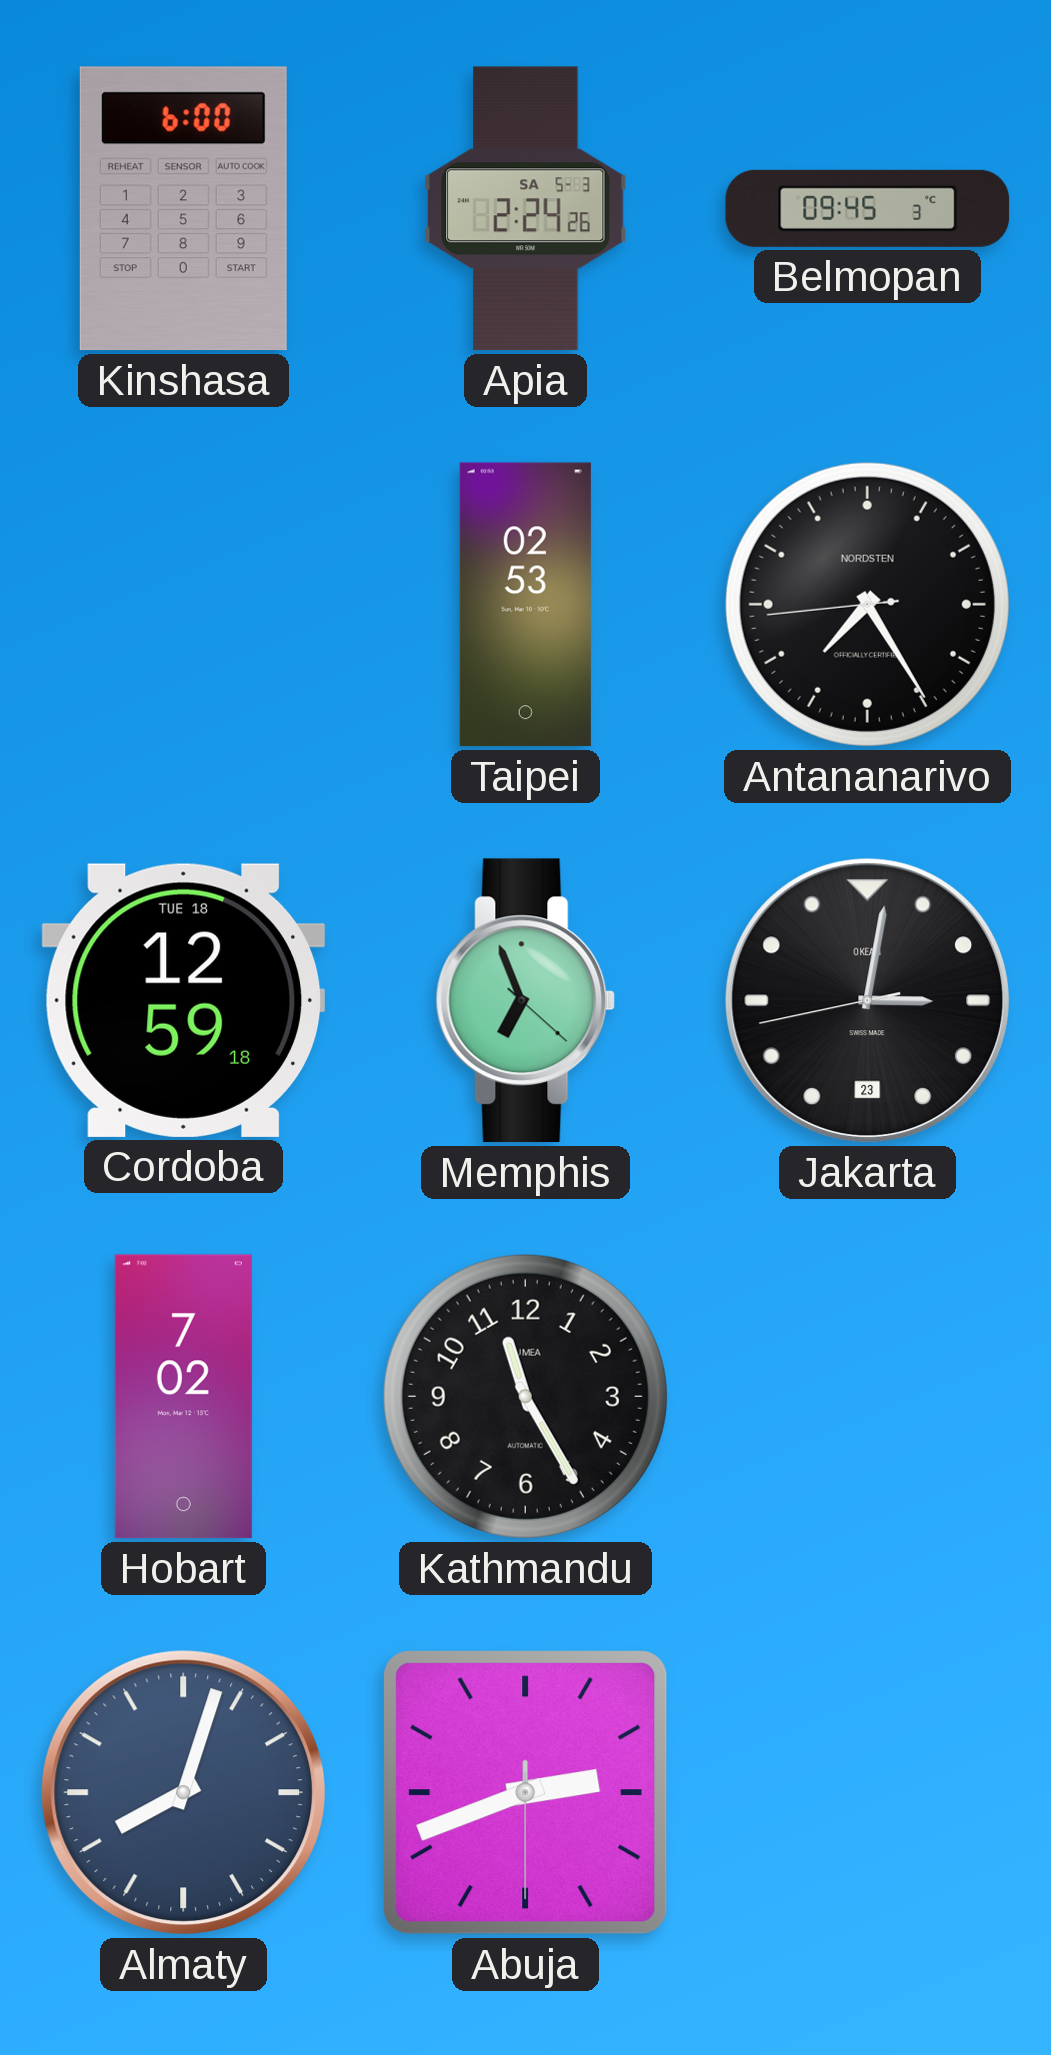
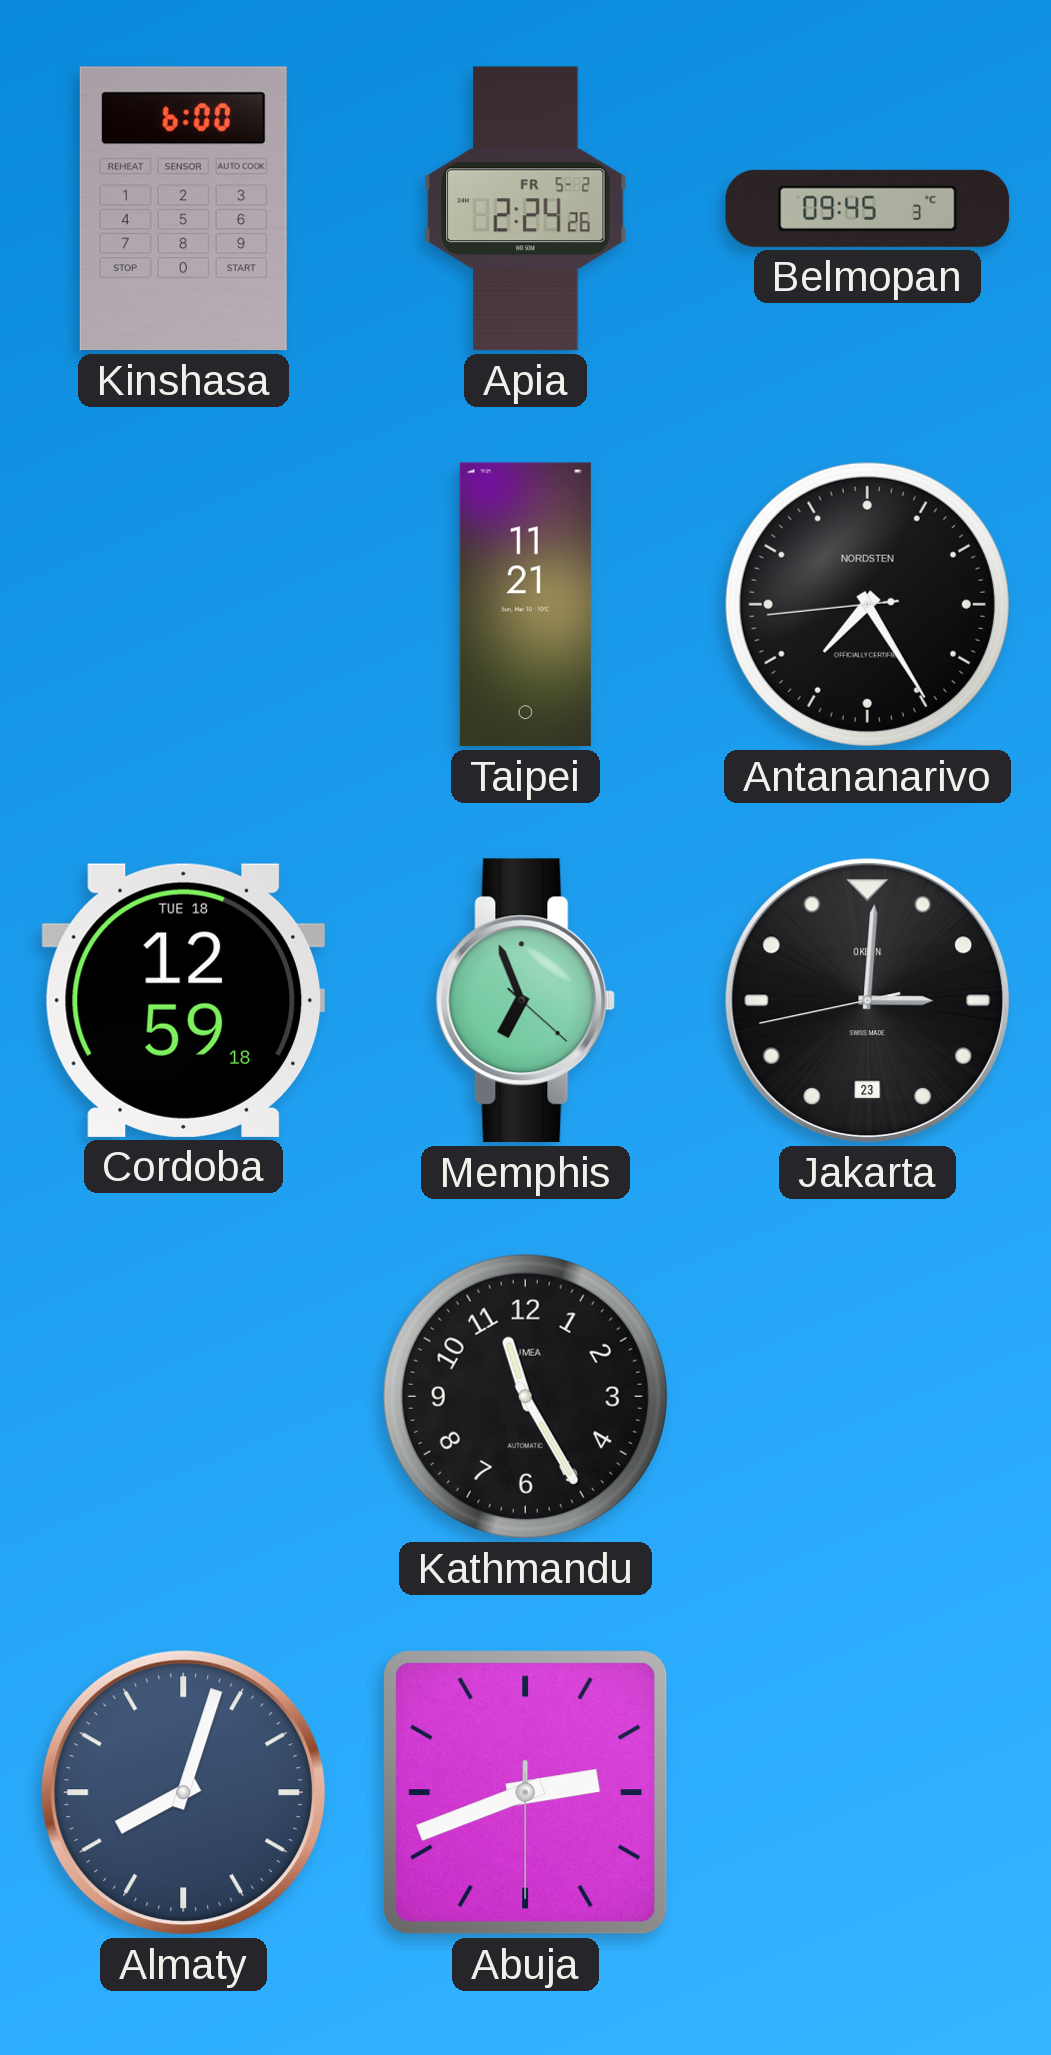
Apia date: SA 5-3 -> FR 5-2
Taipei: 02:53 -> 11:21
Jakarta: 3:01 -> 3:00
Hobart: 7:02 -> none
